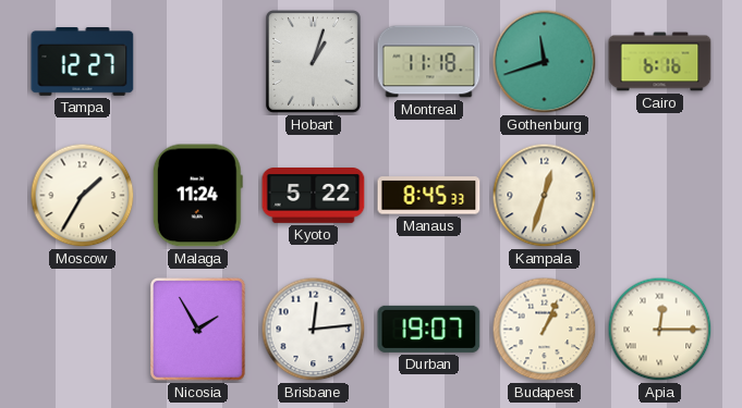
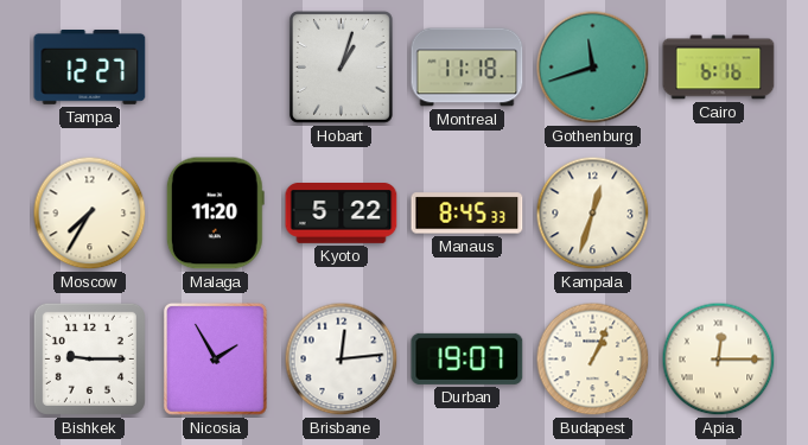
Moscow: 1:35 -> 7:35
Malaga: 11:24 -> 11:20
Bishkek: none -> 9:15
